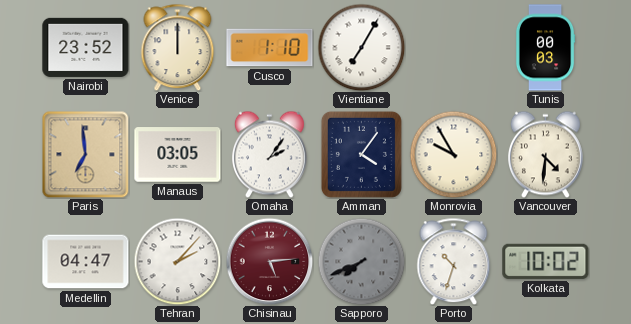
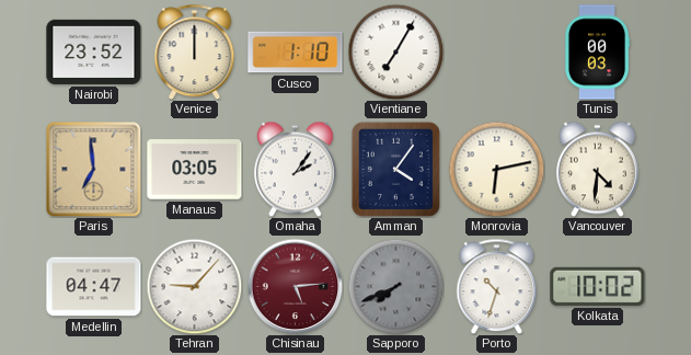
Monrovia: 9:55 -> 6:13
Tehran: 2:07 -> 9:07
